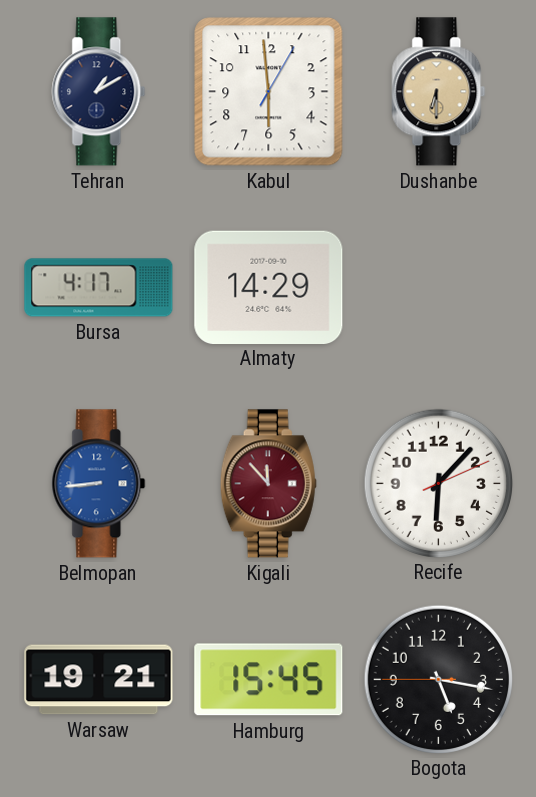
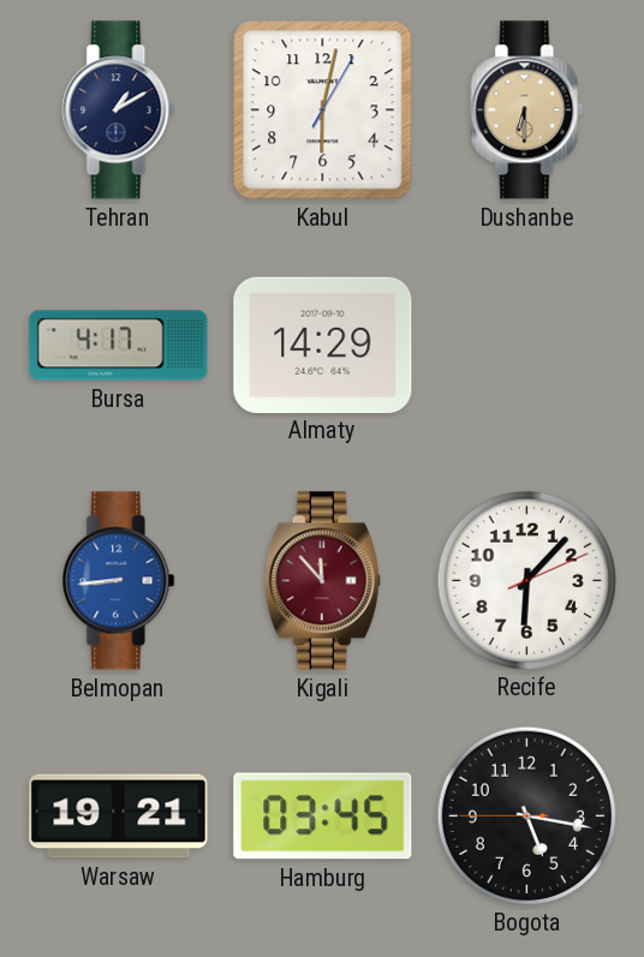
Kabul: 5:59 -> 6:02
Hamburg: 15:45 -> 03:45
